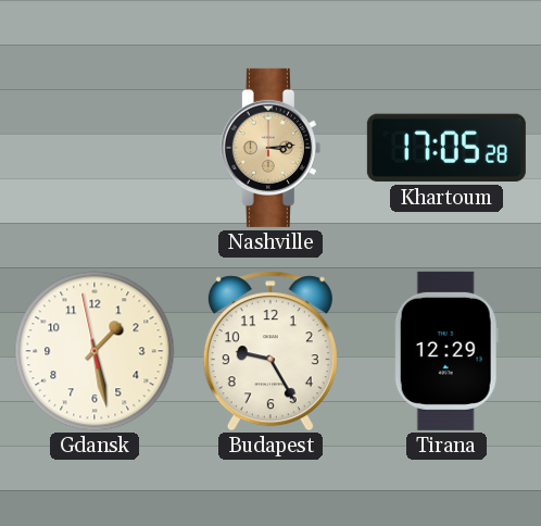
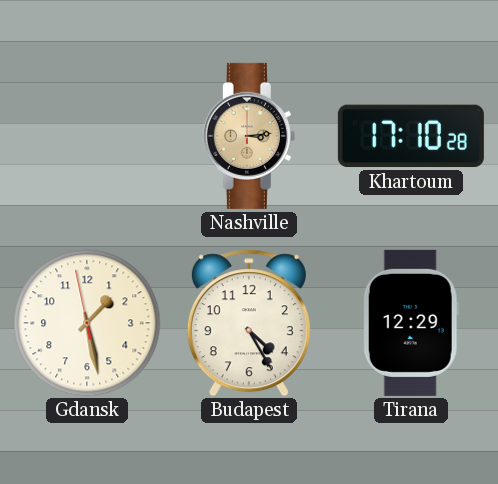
Khartoum: 17:05 -> 17:10
Budapest: 9:25 -> 4:25
